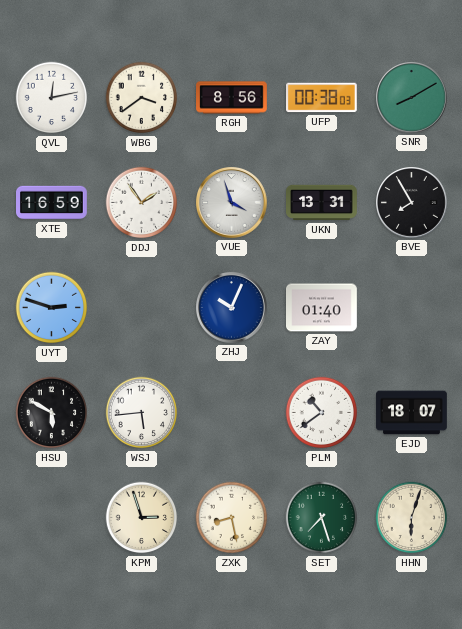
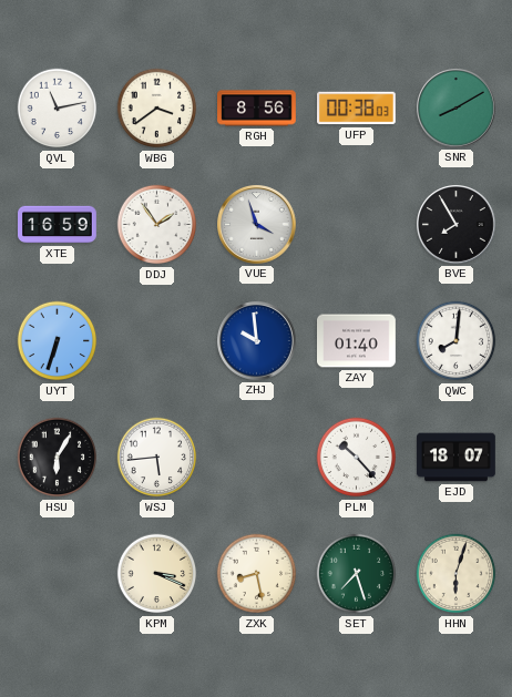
QVL: 12:13 -> 11:13
UKN: 13:31 -> none
UYT: 2:48 -> 6:33
ZHJ: 10:04 -> 9:59
QWC: none -> 8:01
HSU: 5:50 -> 6:05
PLM: 10:39 -> 10:23
KPM: 2:57 -> 3:19
